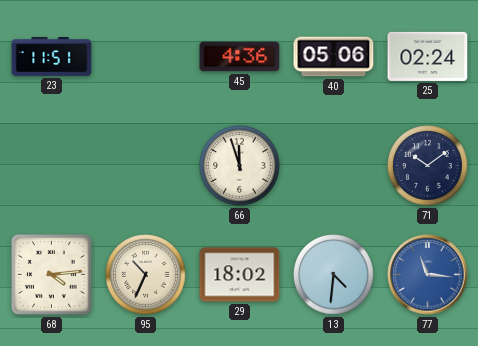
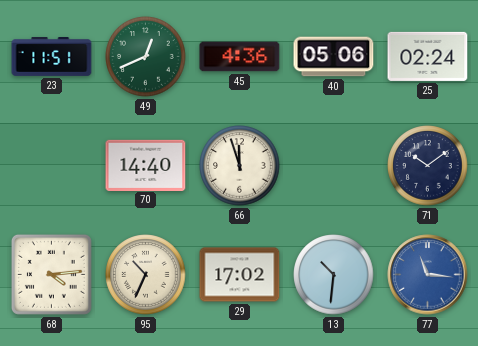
49: none -> 12:41
70: none -> 14:40
29: 18:02 -> 17:02
13: 4:31 -> 10:31
